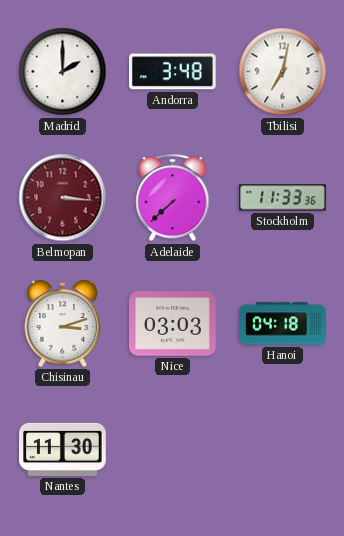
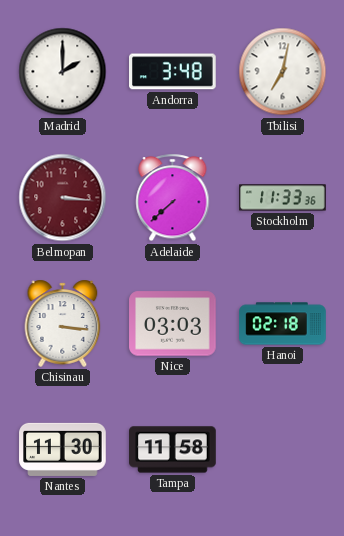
Chisinau: 3:12 -> 3:16
Hanoi: 04:18 -> 02:18
Tampa: none -> 11:58
